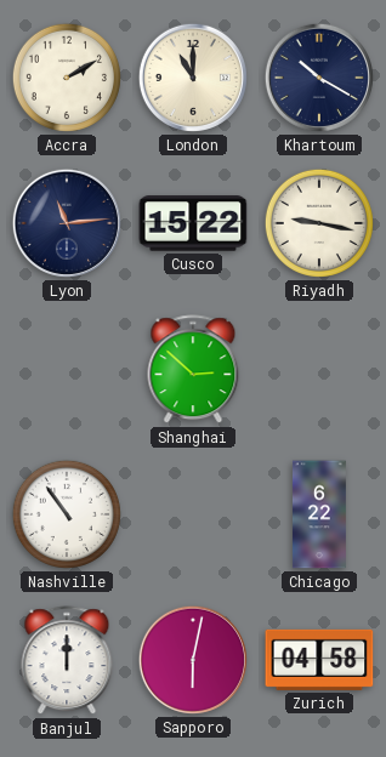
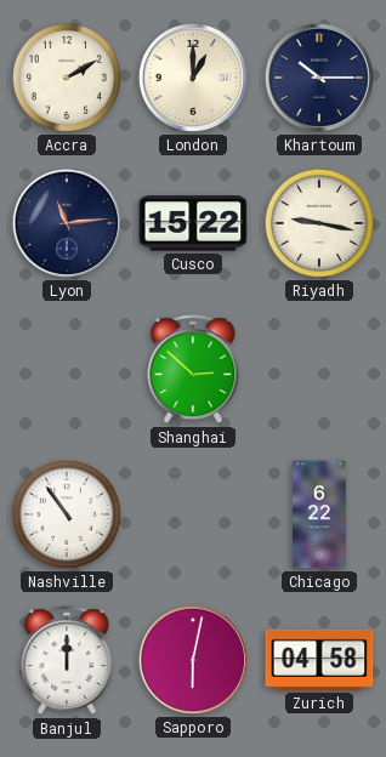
London: 11:00 -> 1:00
Khartoum: 10:20 -> 10:15
